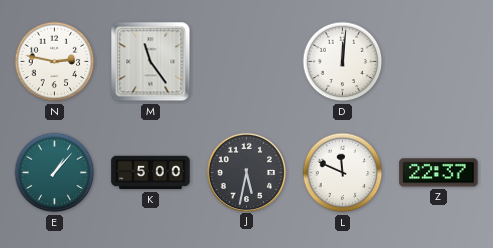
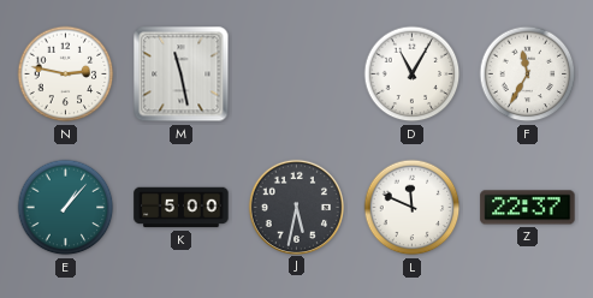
M: 11:24 -> 11:28
D: 12:01 -> 11:05
F: none -> 11:35
